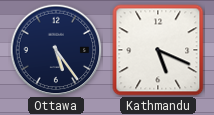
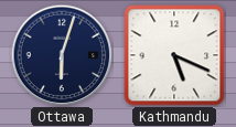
Ottawa: 5:24 -> 6:03
